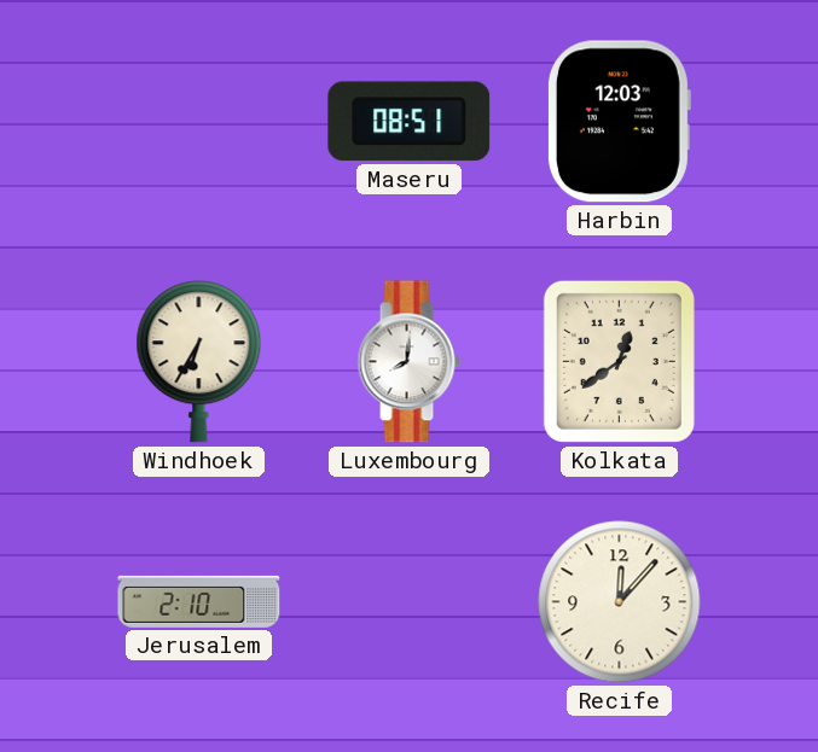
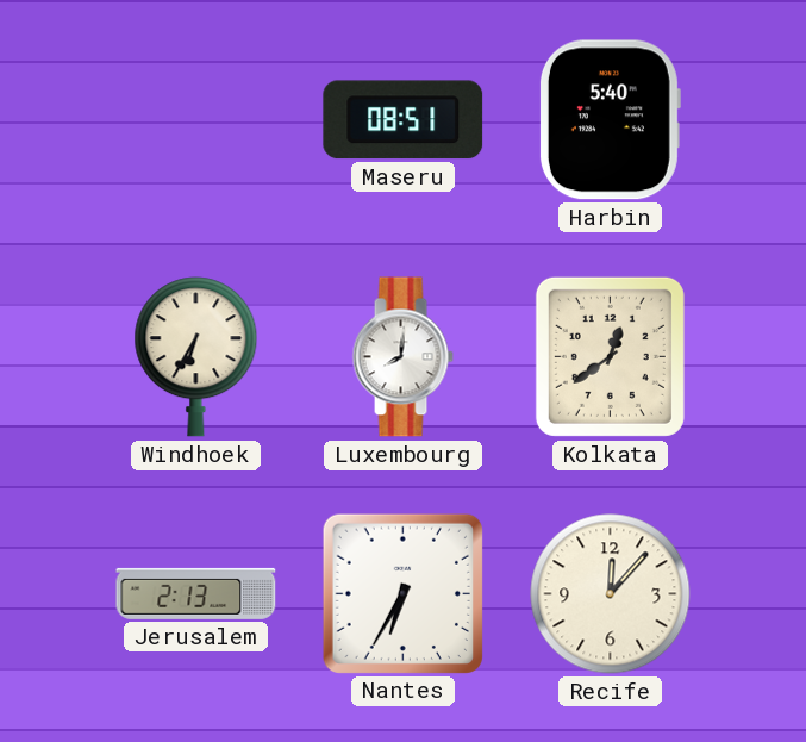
Harbin: 12:03 -> 5:40
Jerusalem: 2:10 -> 2:13
Nantes: none -> 6:35
